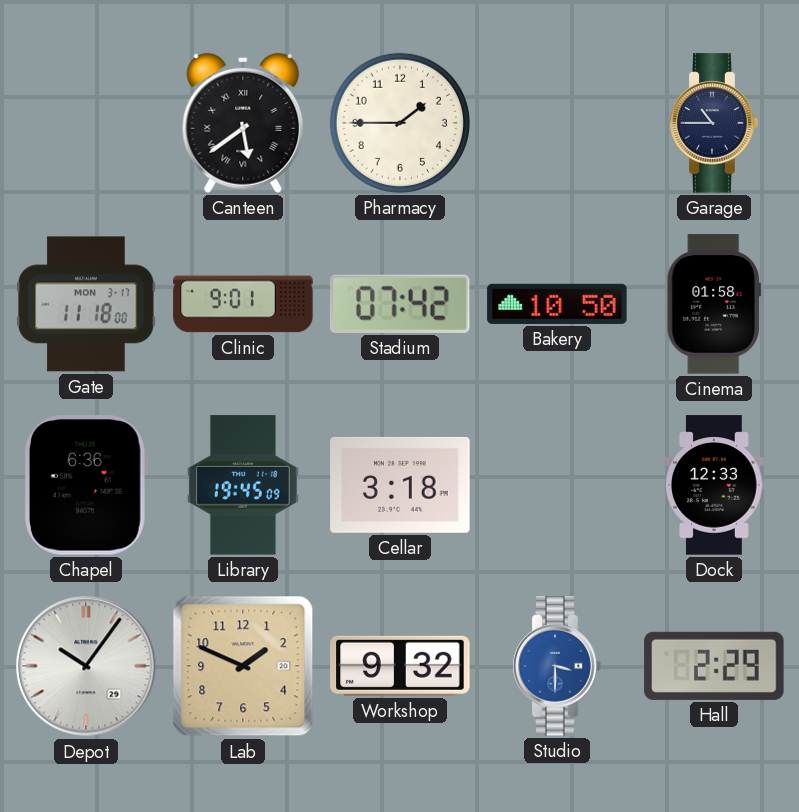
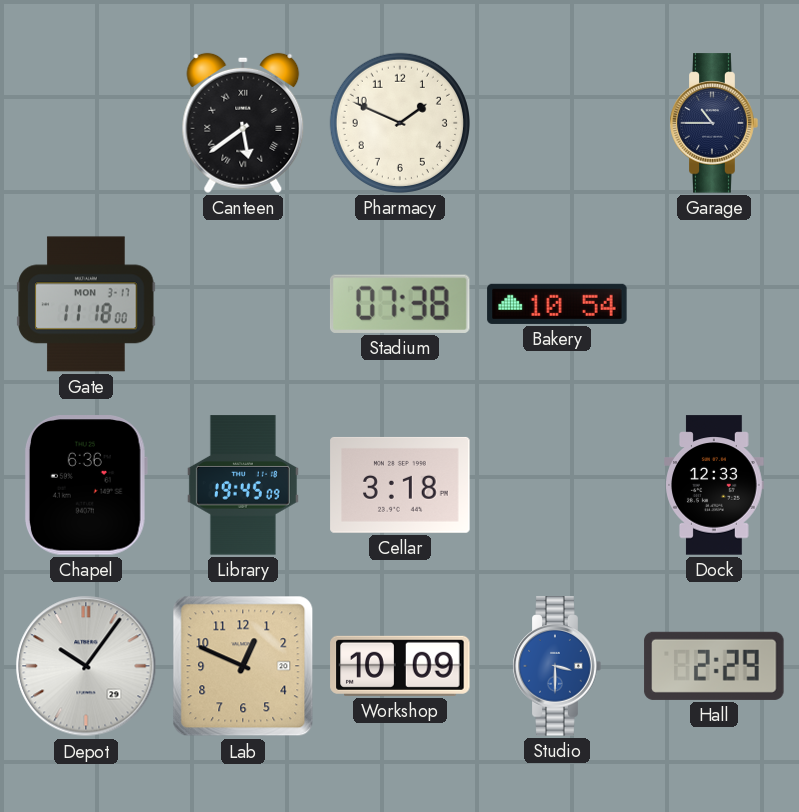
Pharmacy: 1:45 -> 1:49
Clinic: 9:01 -> none
Stadium: 07:42 -> 07:38
Bakery: 10:50 -> 10:54
Cinema: 01:58 -> none
Lab: 1:49 -> 12:49
Workshop: 9:32 -> 10:09
